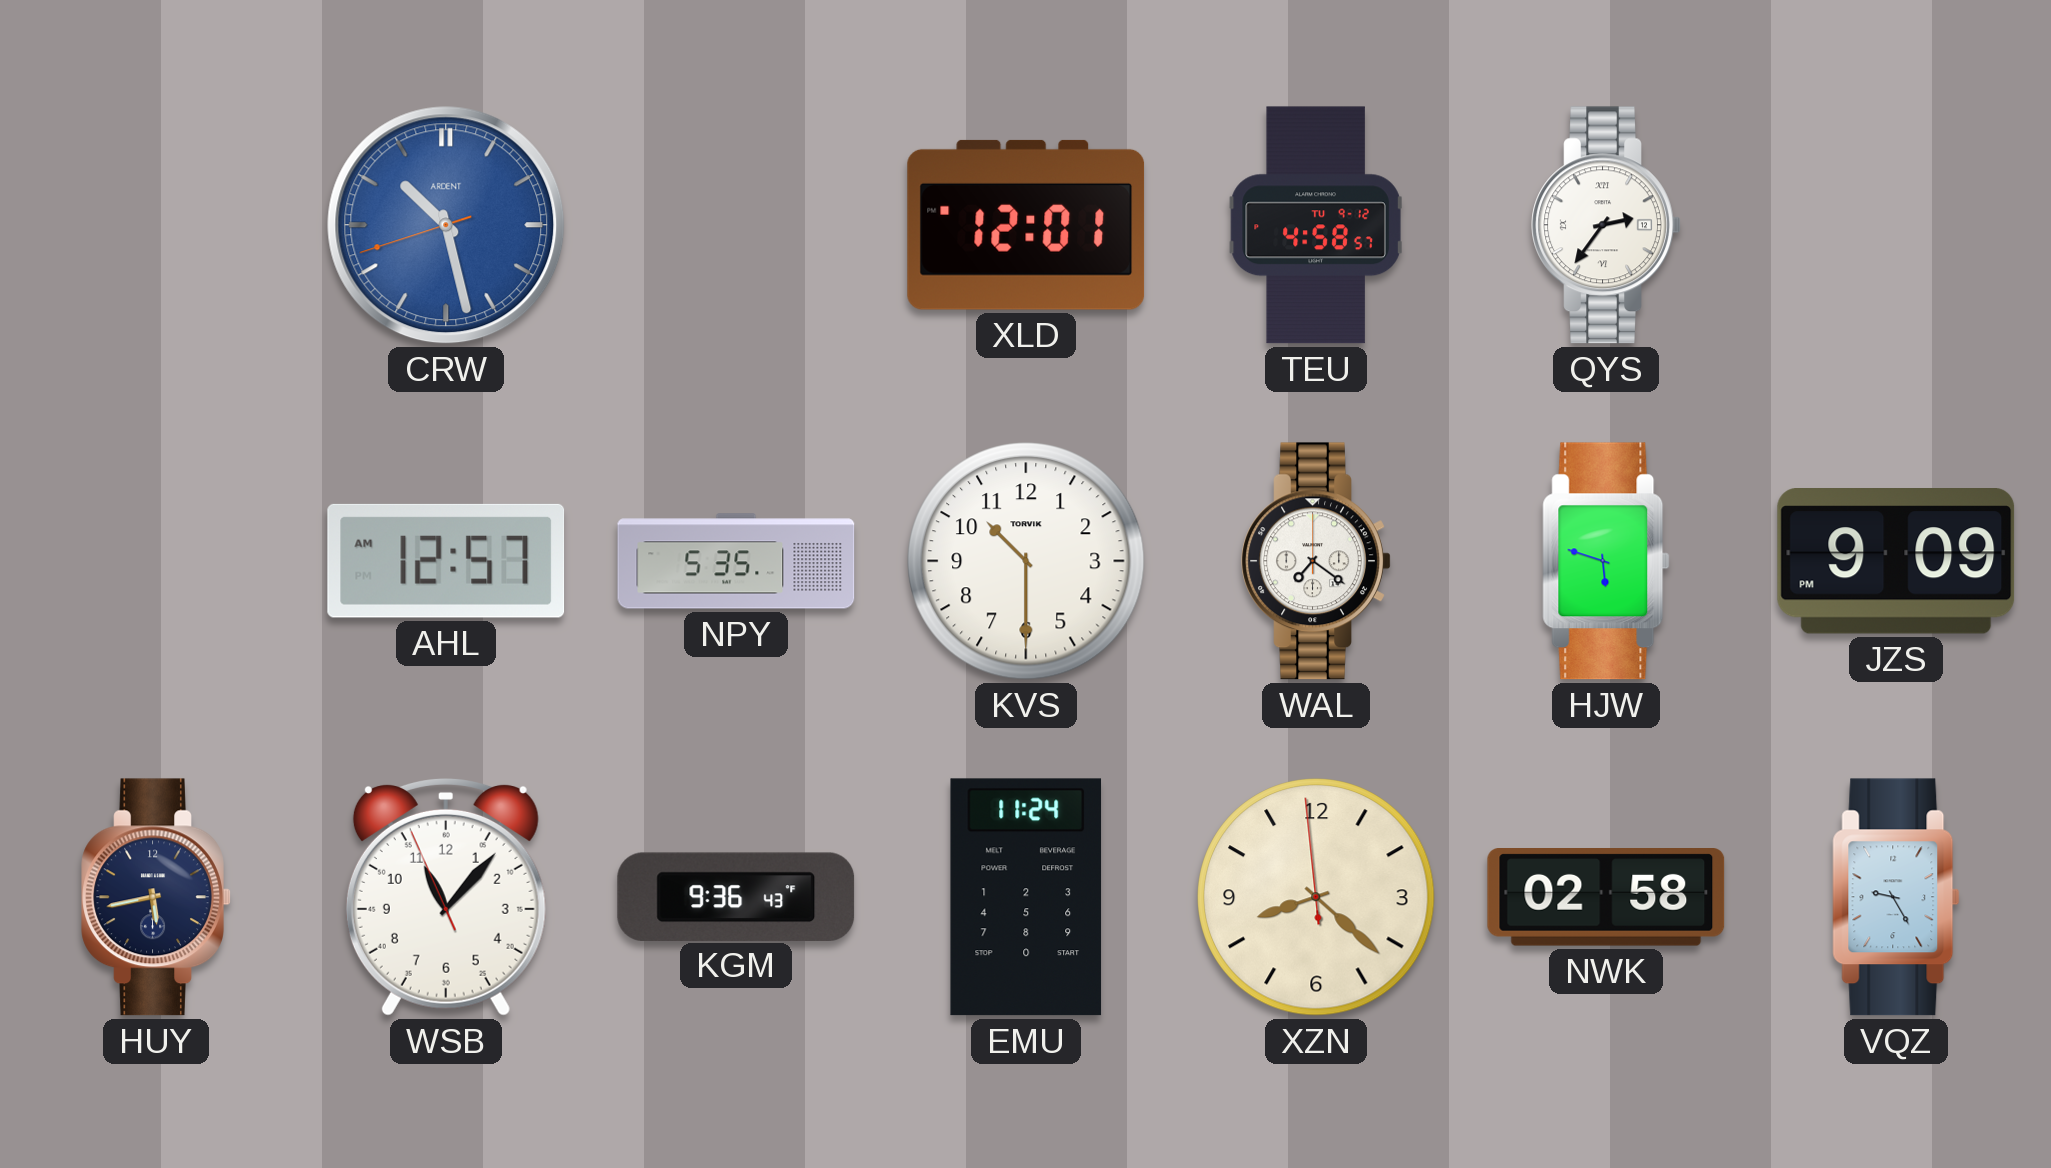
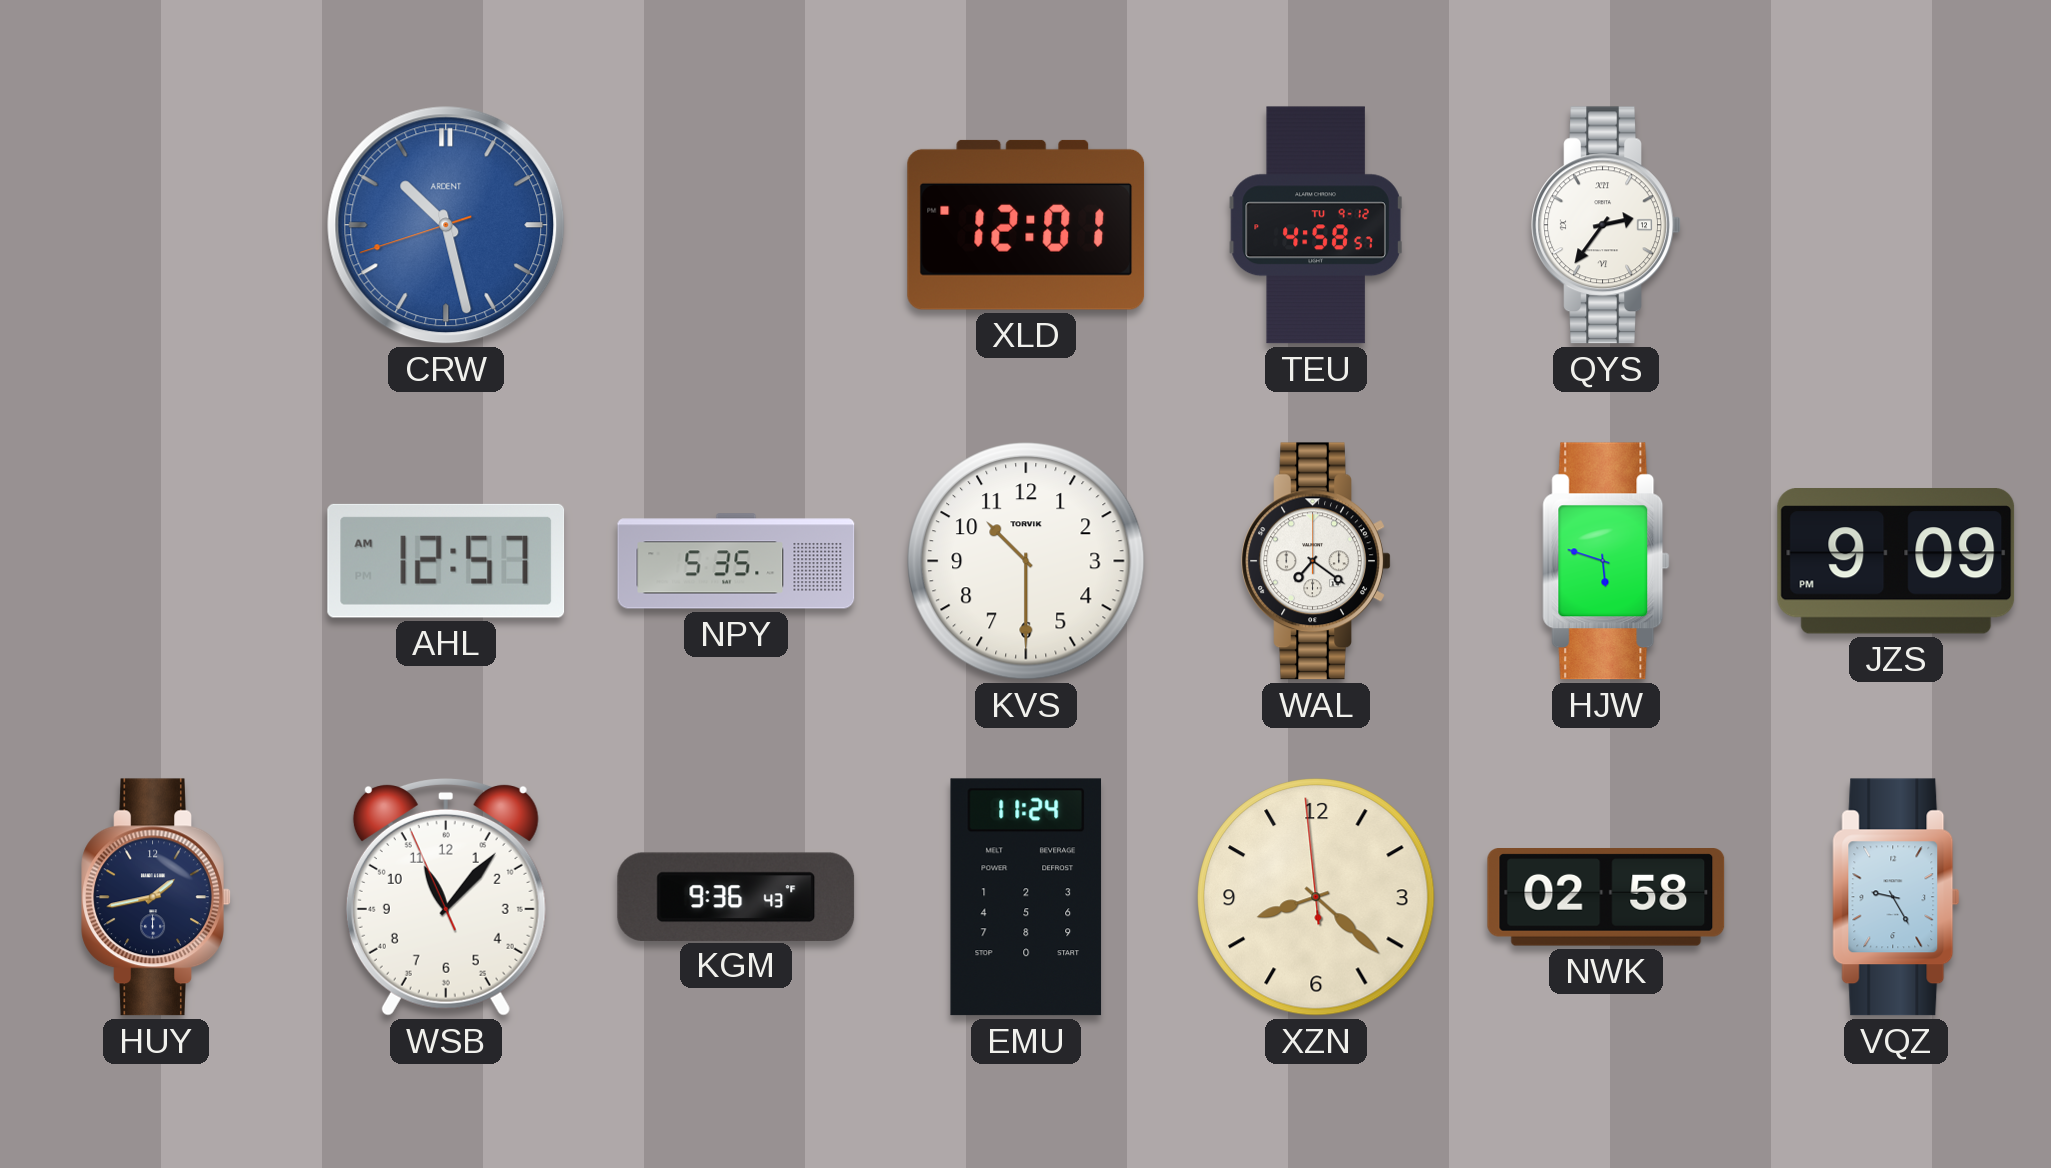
HUY: 5:43 -> 1:43
